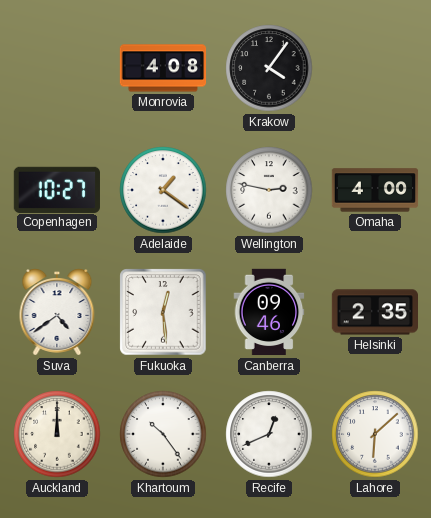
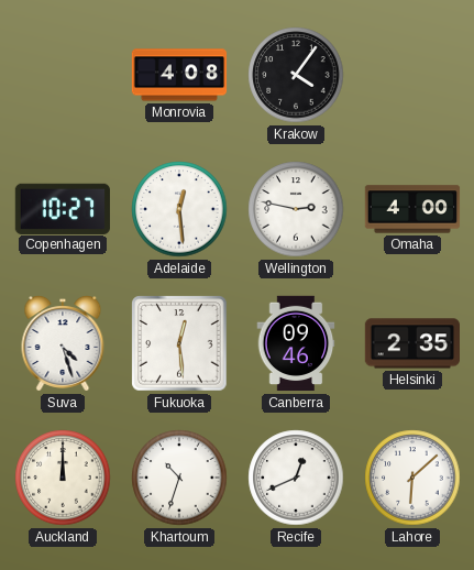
Adelaide: 1:21 -> 12:29
Suva: 4:39 -> 4:27
Khartoum: 10:24 -> 10:33
